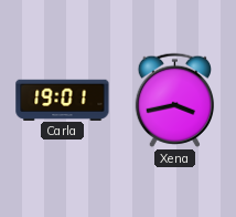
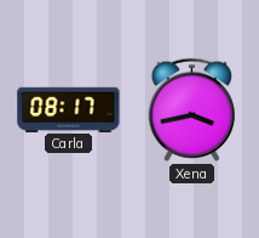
Carla: 19:01 -> 08:17
